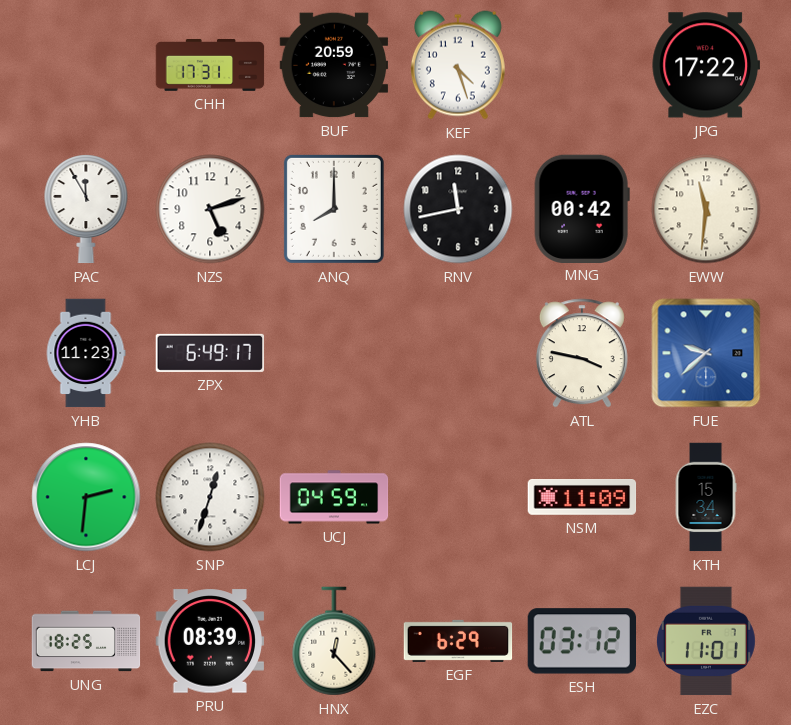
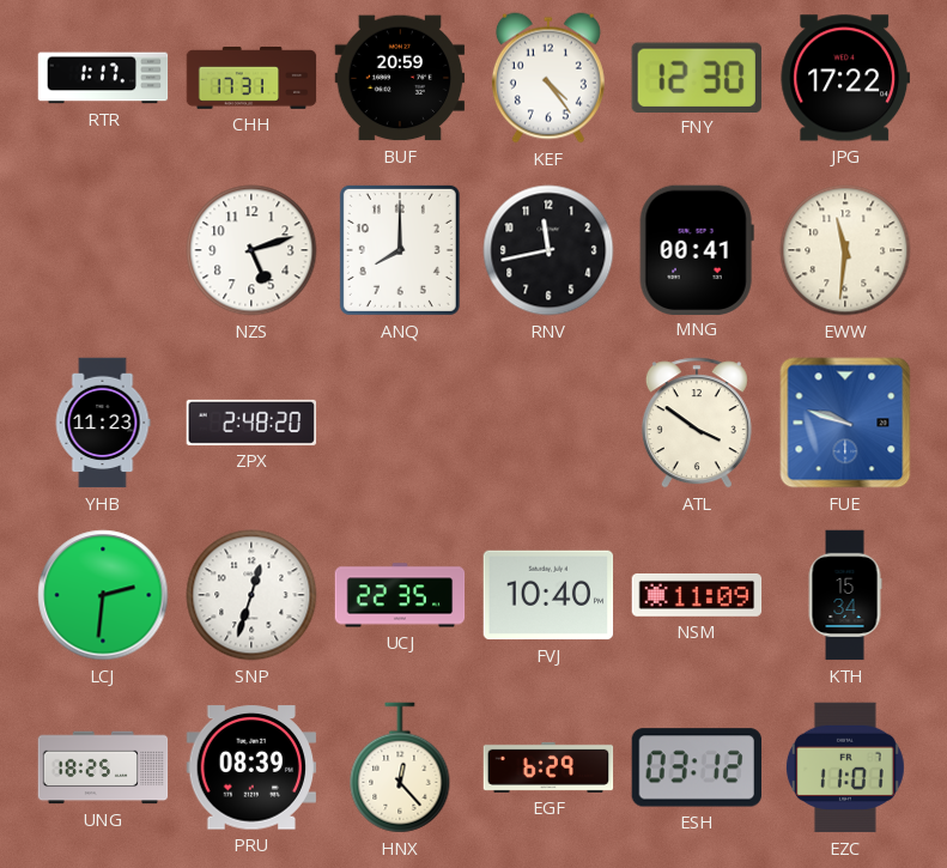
RTR: none -> 1:17
KEF: 4:27 -> 4:24
FNY: none -> 12:30
PAC: 11:55 -> none
MNG: 00:42 -> 00:41
ZPX: 6:49 -> 2:48
ATL: 3:47 -> 3:51
FUE: 9:38 -> 9:48
UCJ: 04:59 -> 22:35
FVJ: none -> 10:40
